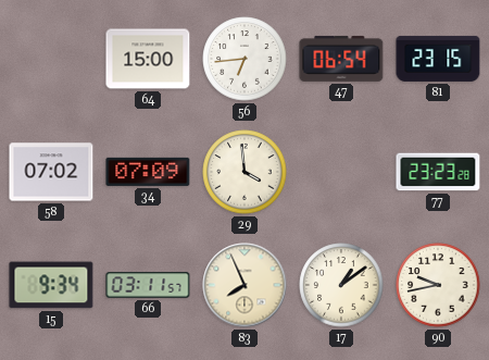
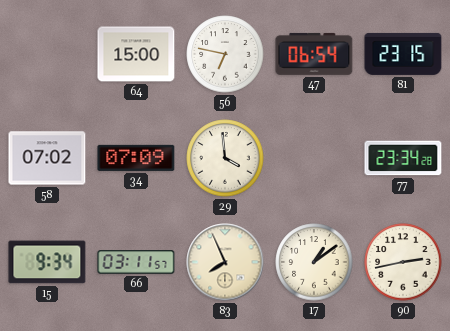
56: 6:44 -> 6:47
77: 23:23 -> 23:34
90: 9:43 -> 2:43
